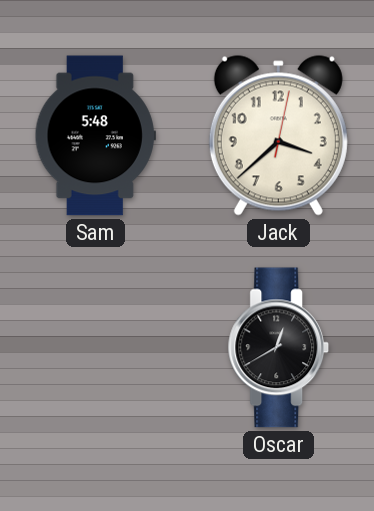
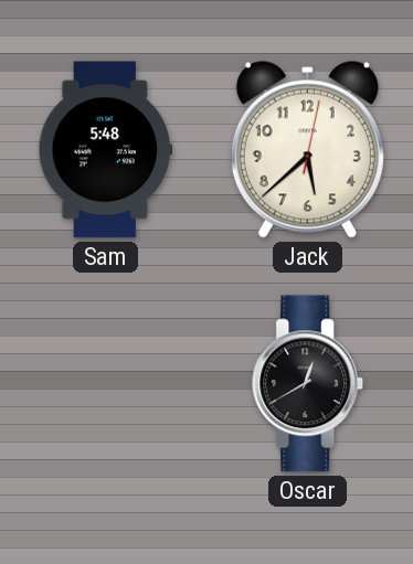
Jack: 3:38 -> 5:38
